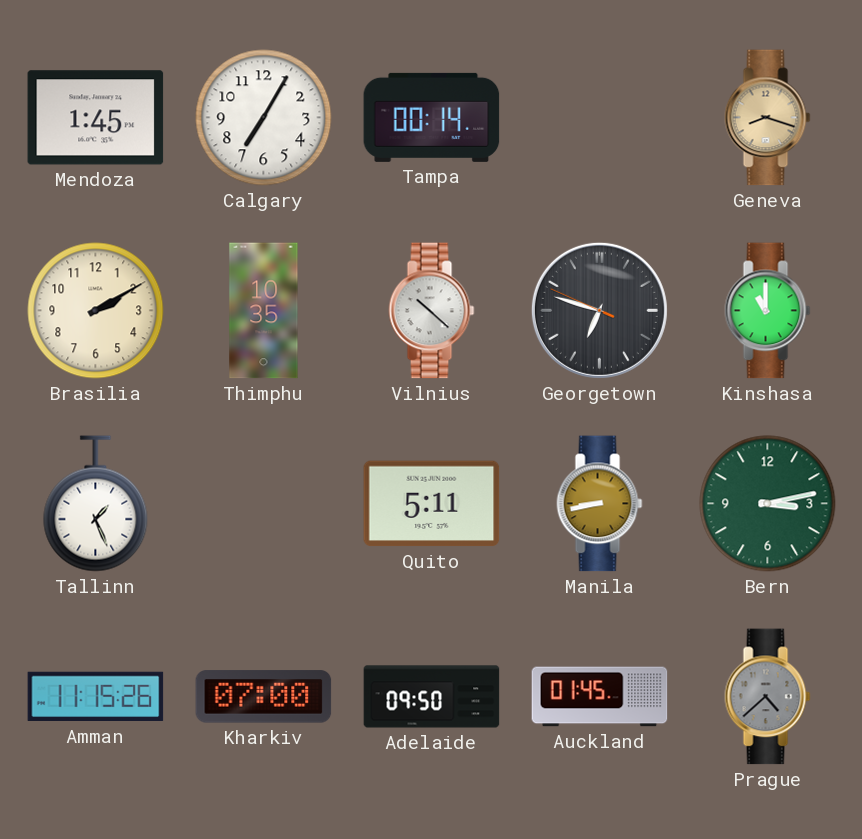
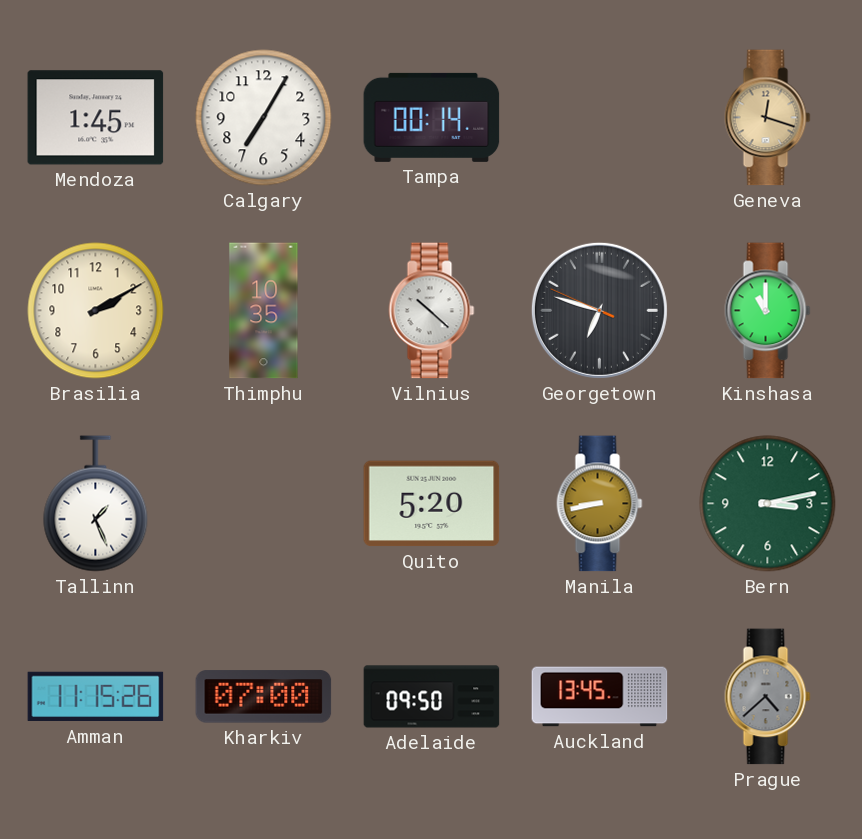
Geneva: 8:18 -> 12:18
Quito: 5:11 -> 5:20
Auckland: 01:45 -> 13:45
